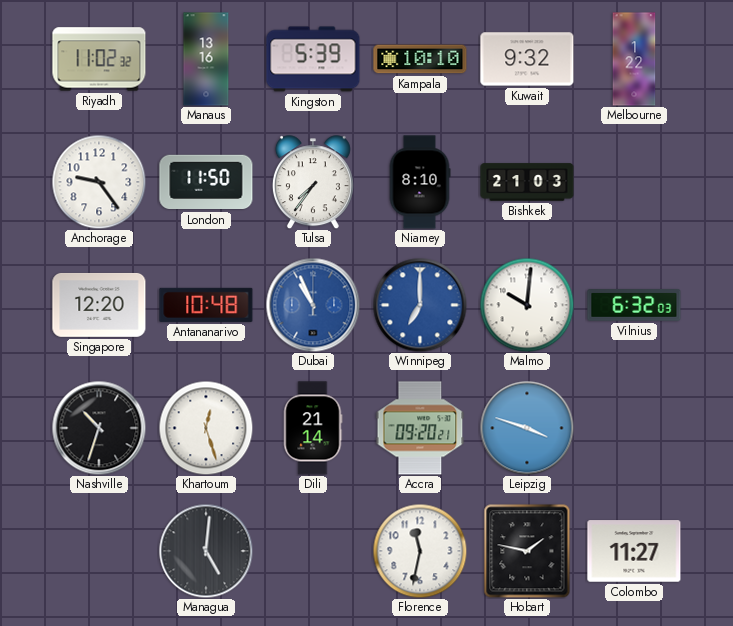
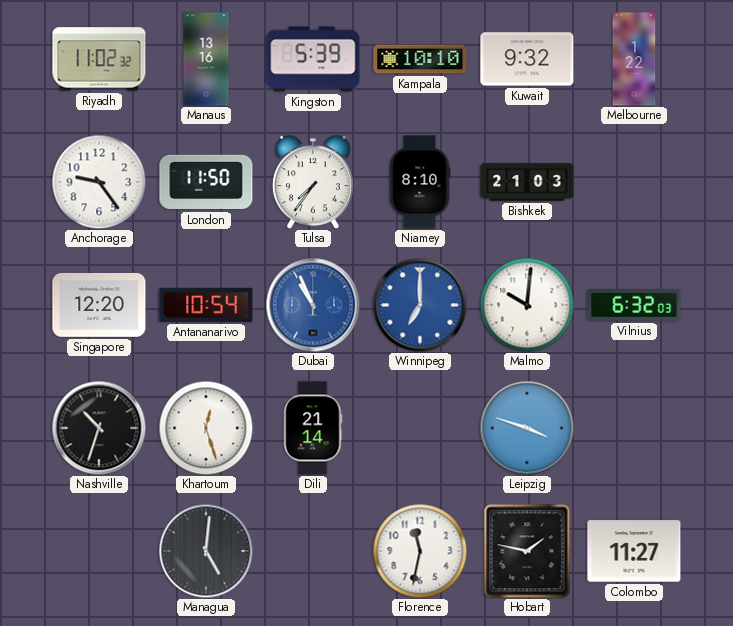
Antananarivo: 10:48 -> 10:54
Accra: 09:20 -> none
